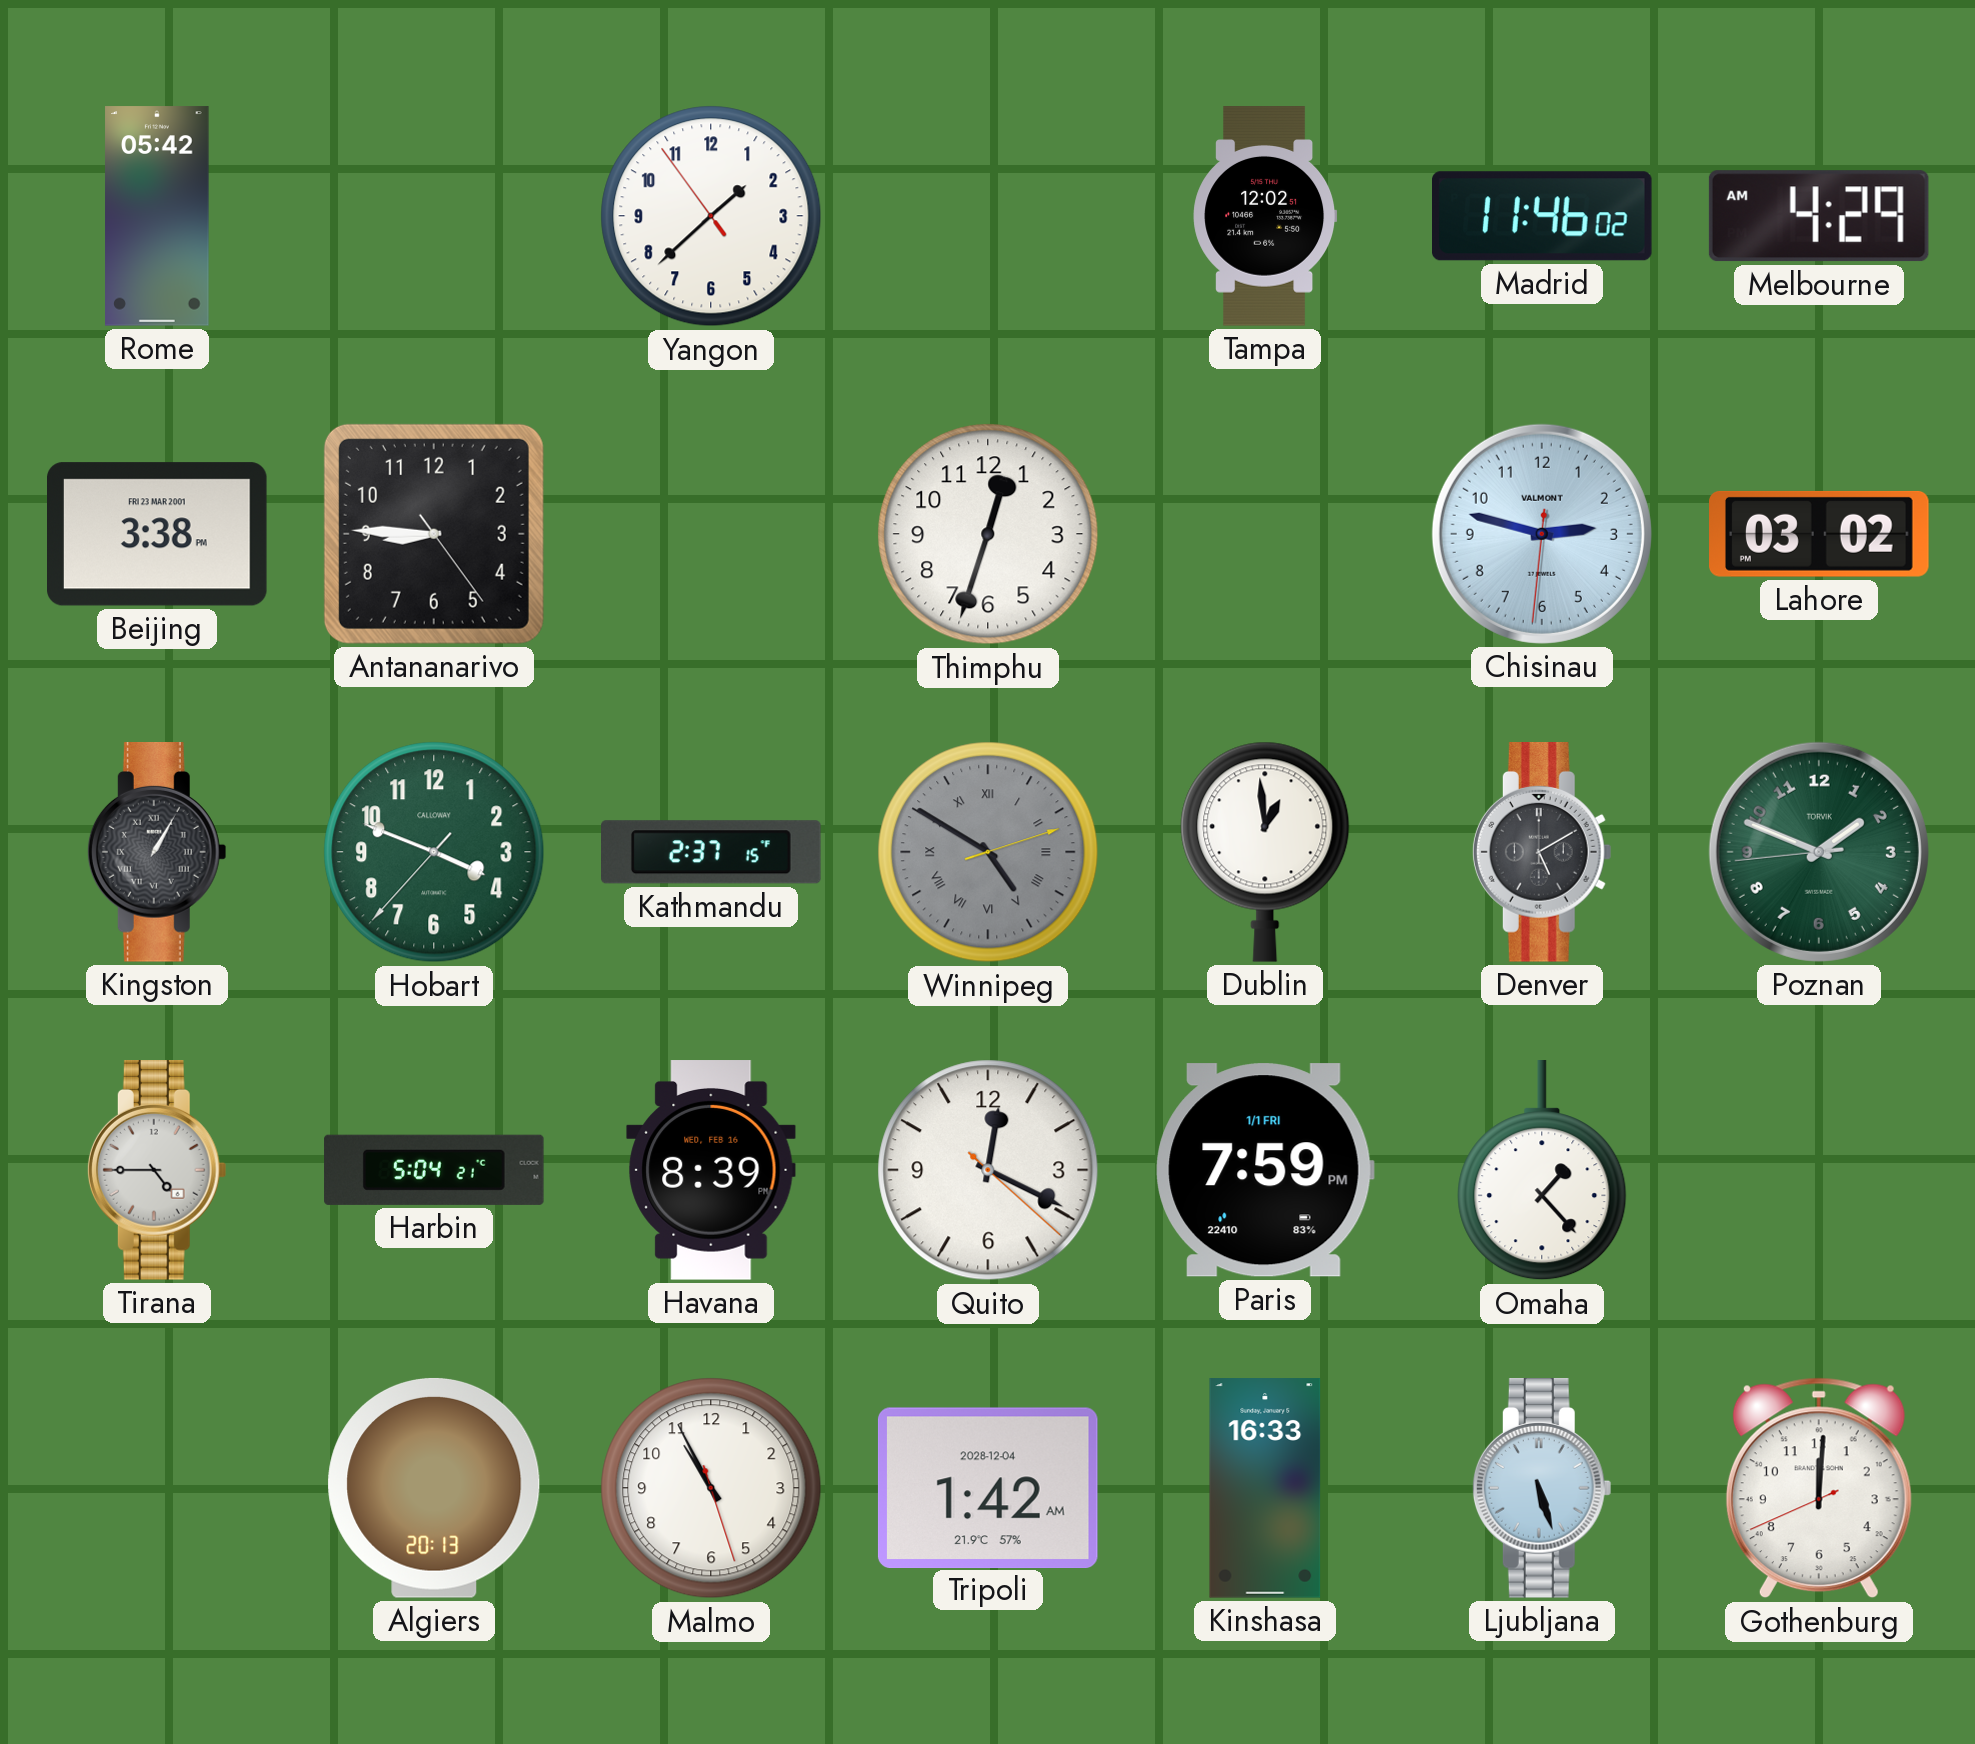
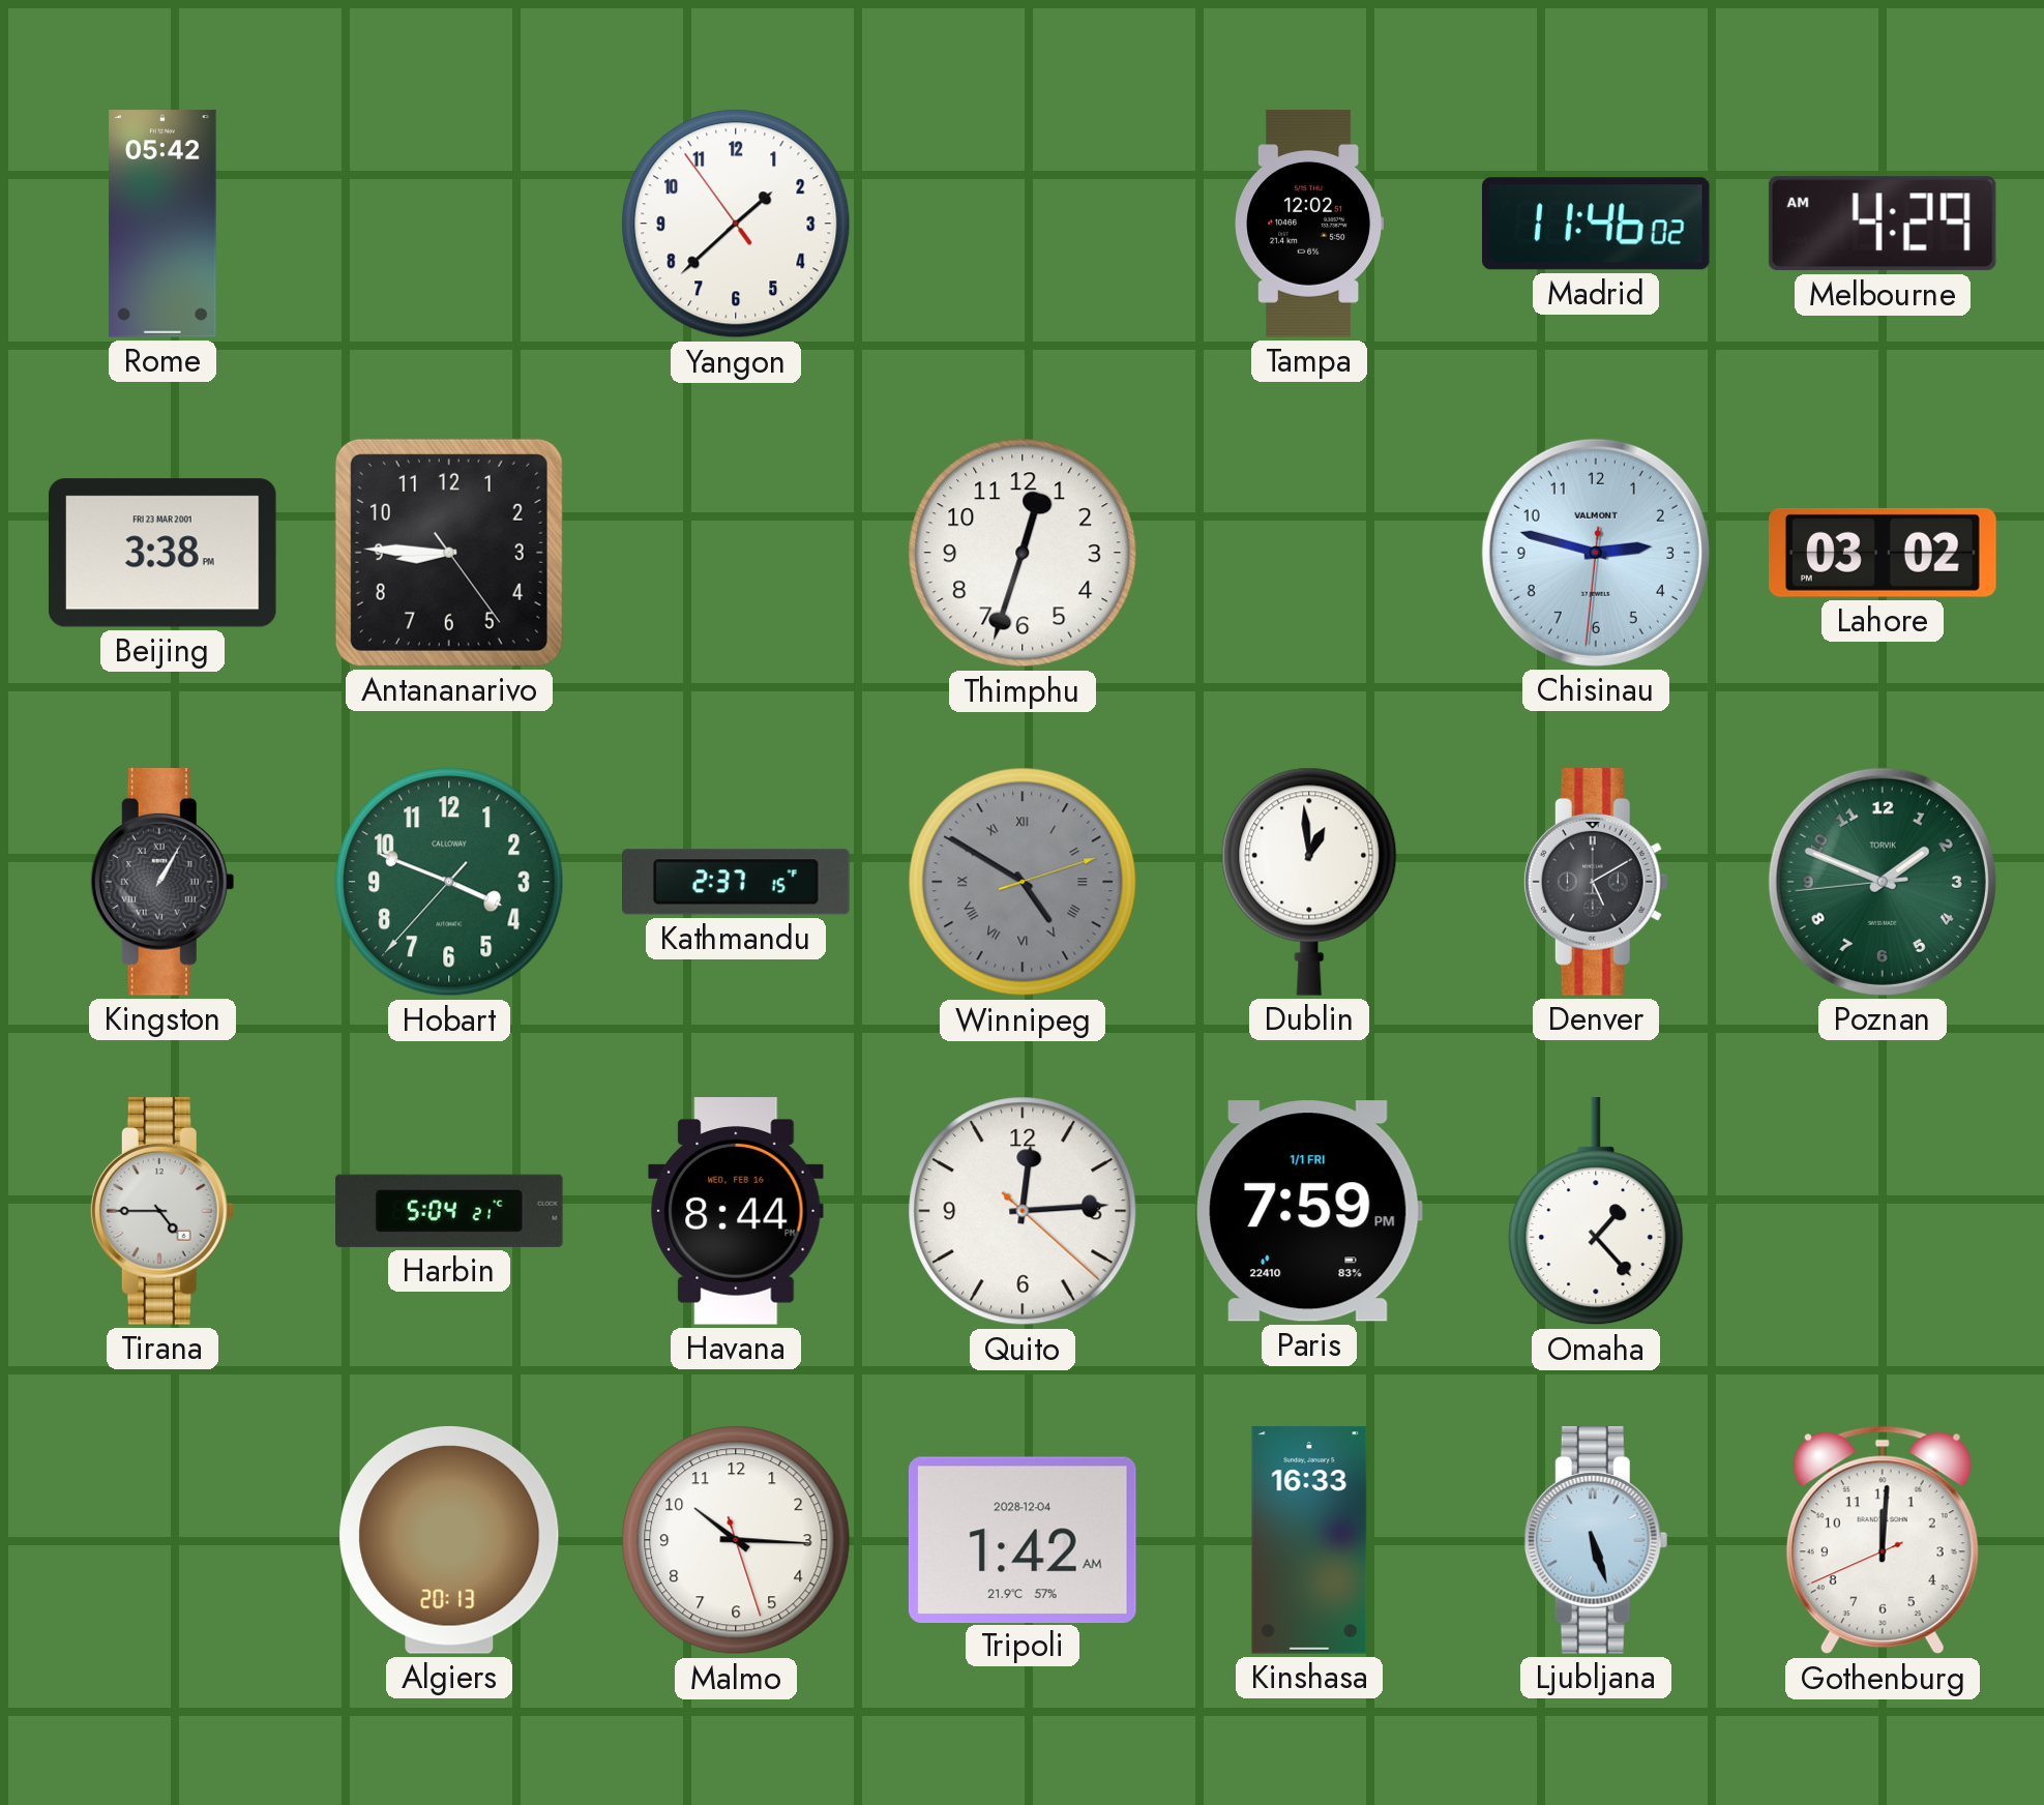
Havana: 8:39 -> 8:44
Quito: 12:19 -> 12:14
Malmo: 10:55 -> 10:15
